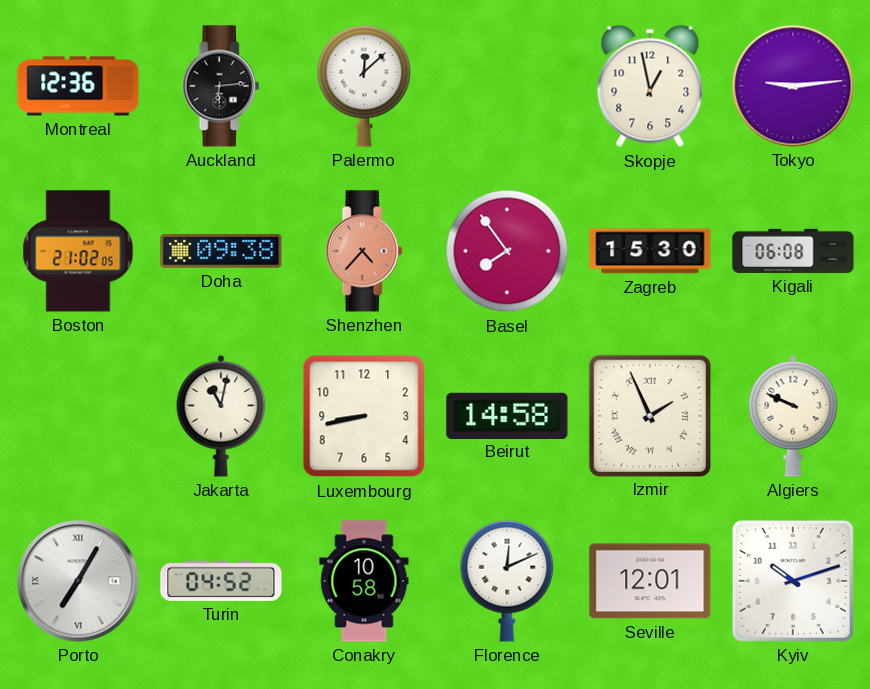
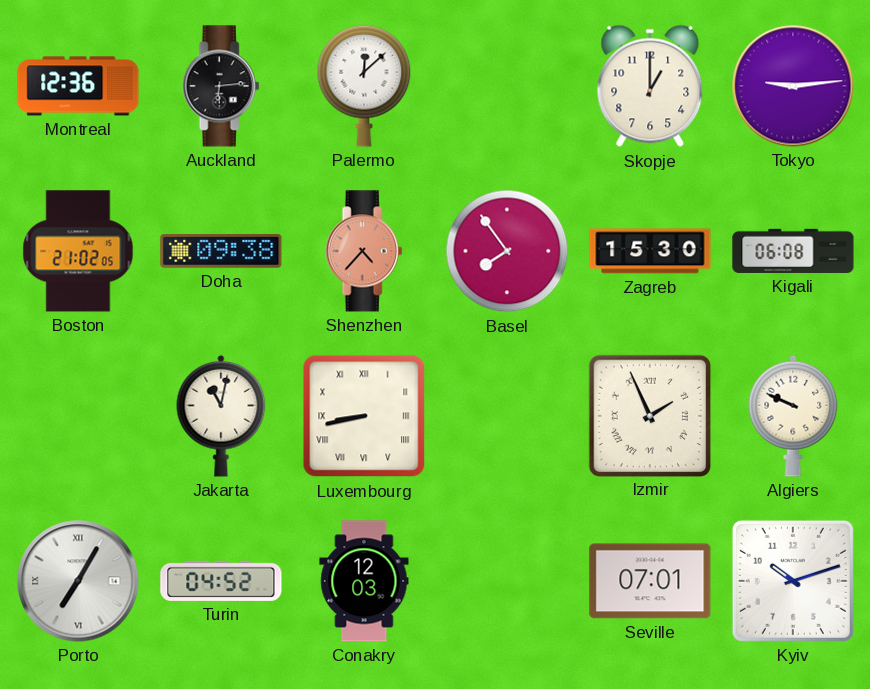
Skopje: 12:58 -> 1:00
Luxembourg numerals: Arabic -> Roman
Beirut: 14:58 -> none
Conakry: 10:58 -> 12:03
Florence: 12:11 -> none
Seville: 12:01 -> 07:01
